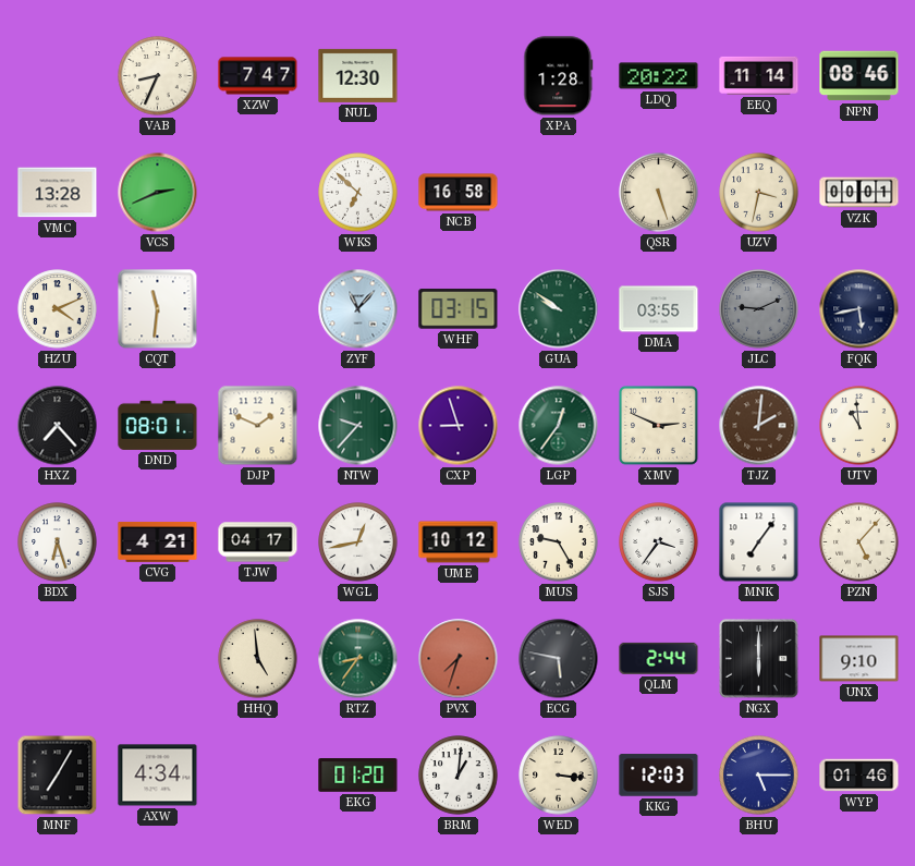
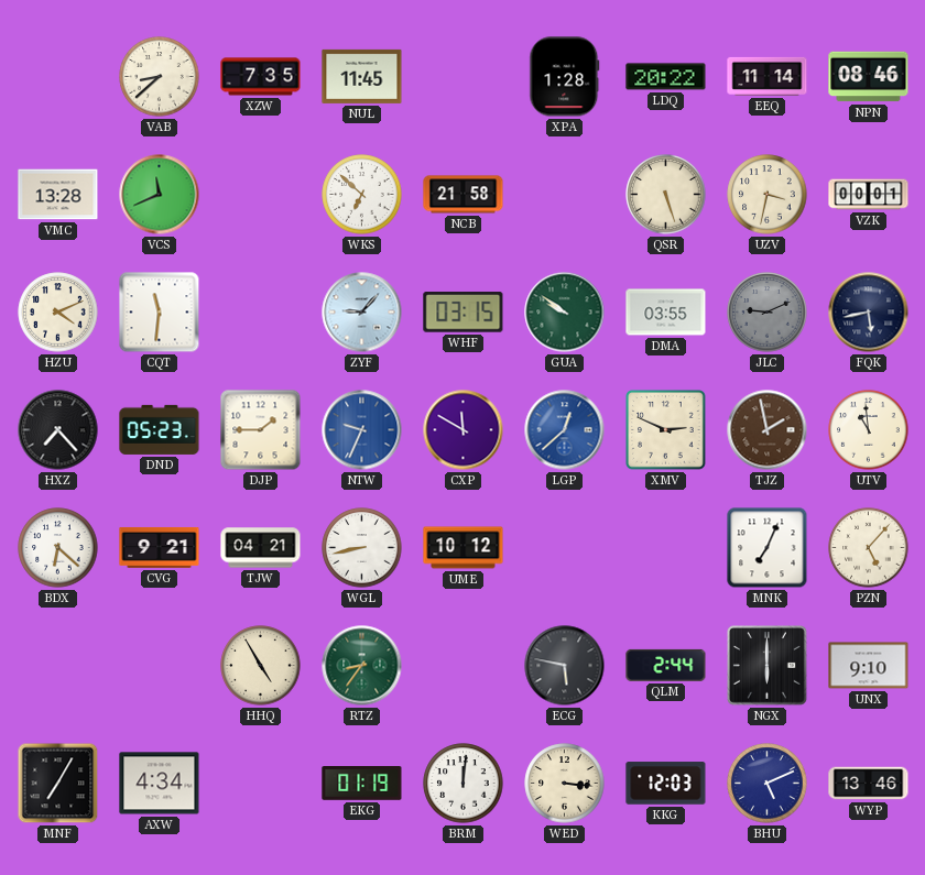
VAB: 8:34 -> 8:38
XZW: 7:47 -> 7:35
NUL: 12:30 -> 11:45
VCS: 2:41 -> 11:41
NCB: 16:58 -> 21:58
ZYF: 11:07 -> 9:07
DND: 08:01 -> 05:23
DJP: 1:49 -> 1:45
NTW: 9:37 -> 9:34
NTW dial: green -> blue
CXP: 8:57 -> 11:50
LGP: 12:36 -> 12:38
LGP dial: green -> blue
TJZ: 2:01 -> 1:58
BDX: 6:27 -> 6:22
CVG: 4:21 -> 9:21
TJW: 04:17 -> 04:21
WGL: 12:43 -> 8:43
MUS: 9:25 -> none
SJS: 3:36 -> none
MNK: 7:06 -> 7:04
HHQ: 4:59 -> 4:55
PVX: 7:33 -> none
EKG: 01:20 -> 01:19
BRM: 1:01 -> 12:01
BHU: 5:15 -> 5:11
WYP: 01:46 -> 13:46
